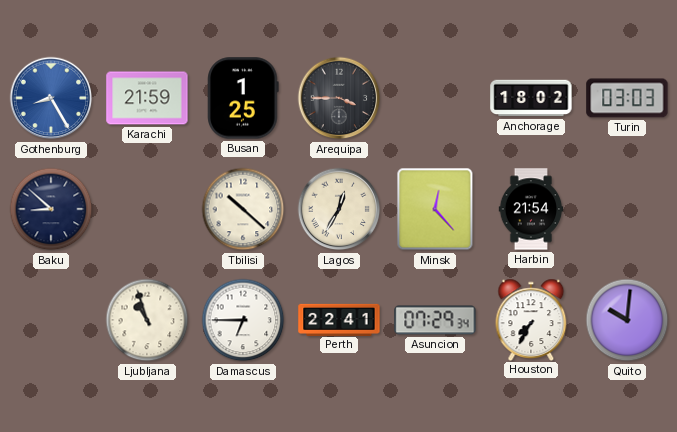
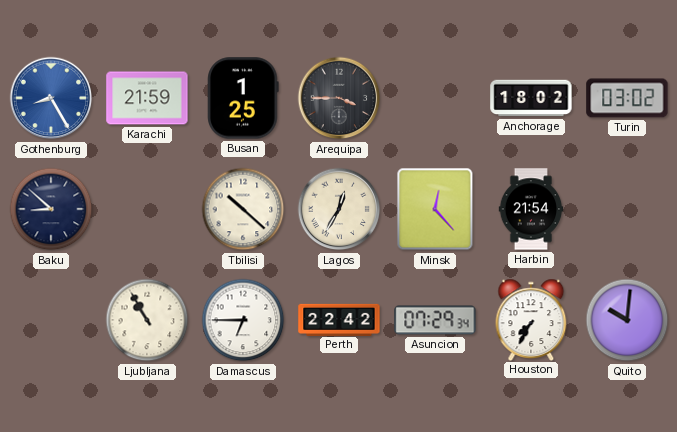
Turin: 03:03 -> 03:02
Ljubljana: 10:57 -> 10:55
Perth: 22:41 -> 22:42
